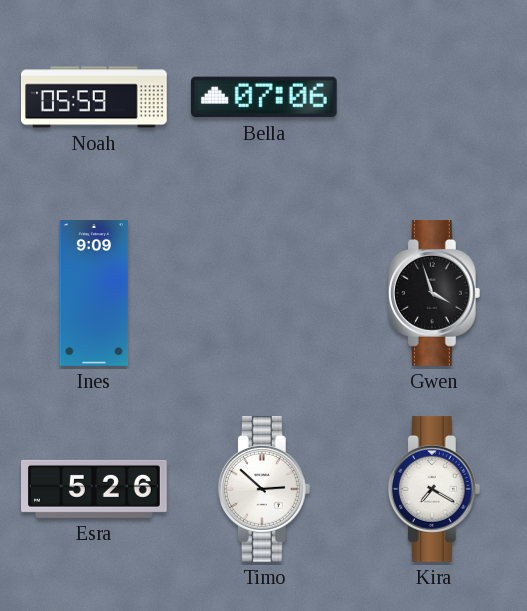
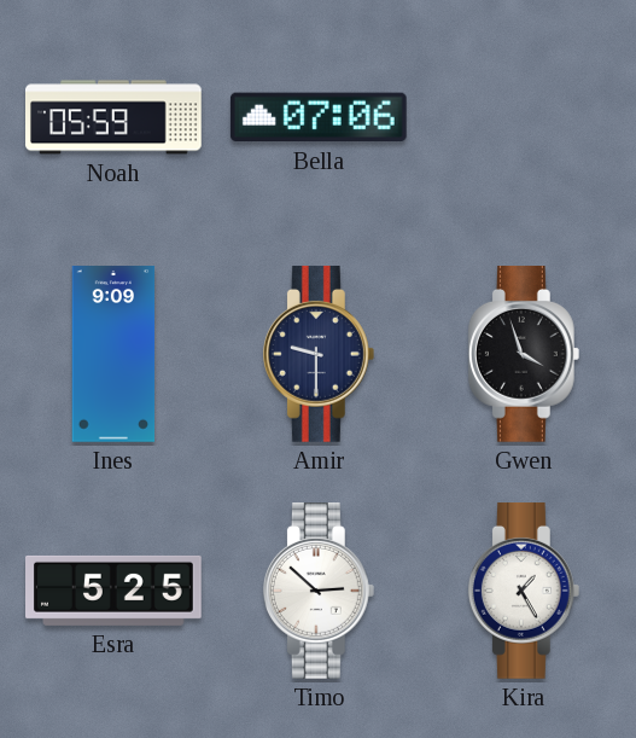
Amir: none -> 9:30
Esra: 5:26 -> 5:25
Kira: 7:20 -> 1:25
